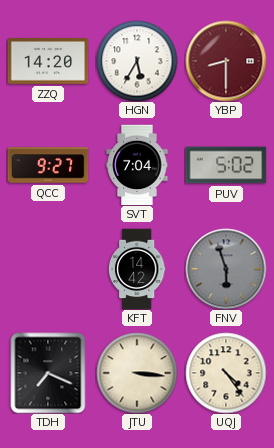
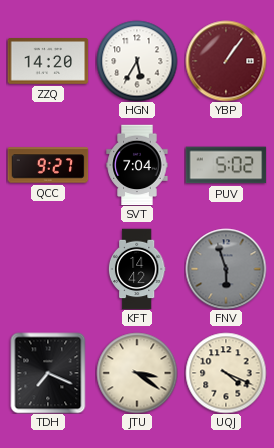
YBP: 8:30 -> 1:06
JTU: 3:16 -> 3:21
UQJ: 4:24 -> 4:19
